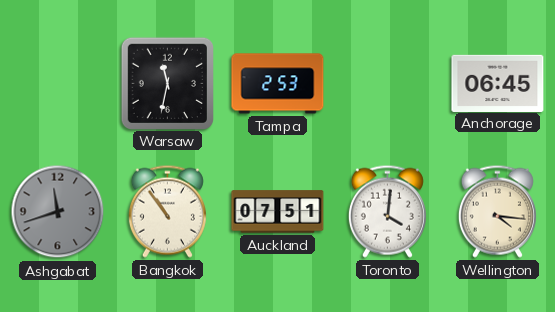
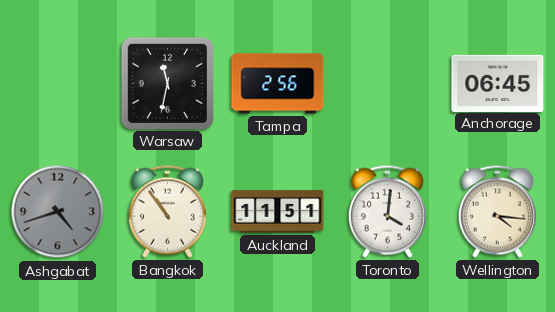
Tampa: 2:53 -> 2:56
Ashgabat: 11:42 -> 4:42
Auckland: 07:51 -> 11:51
